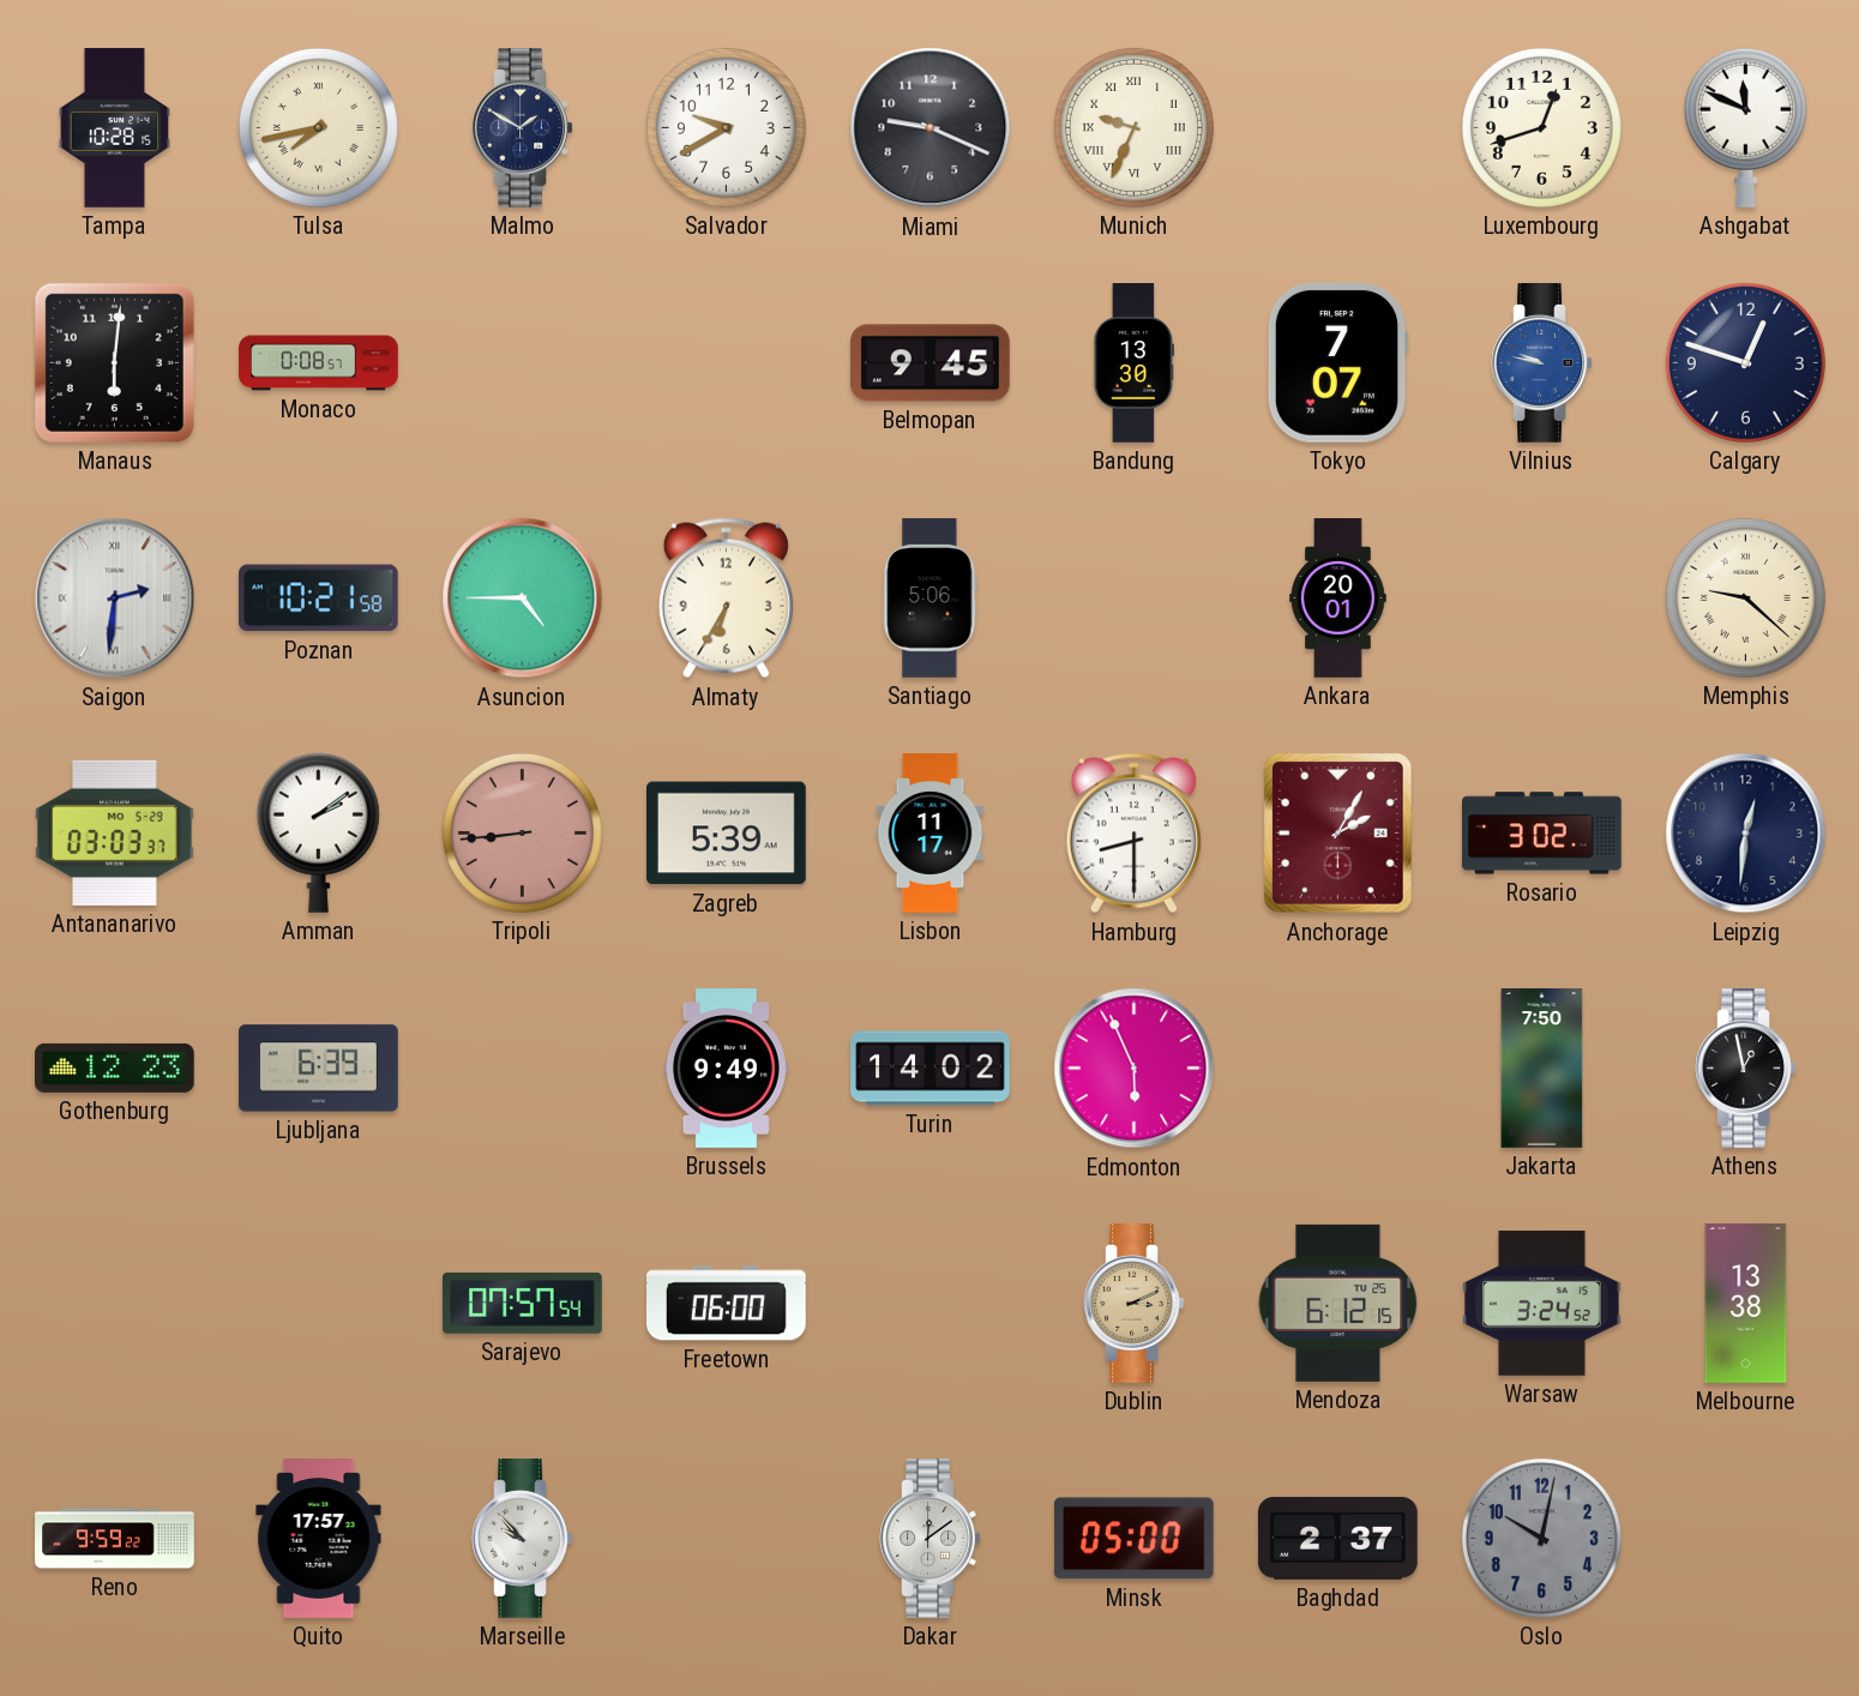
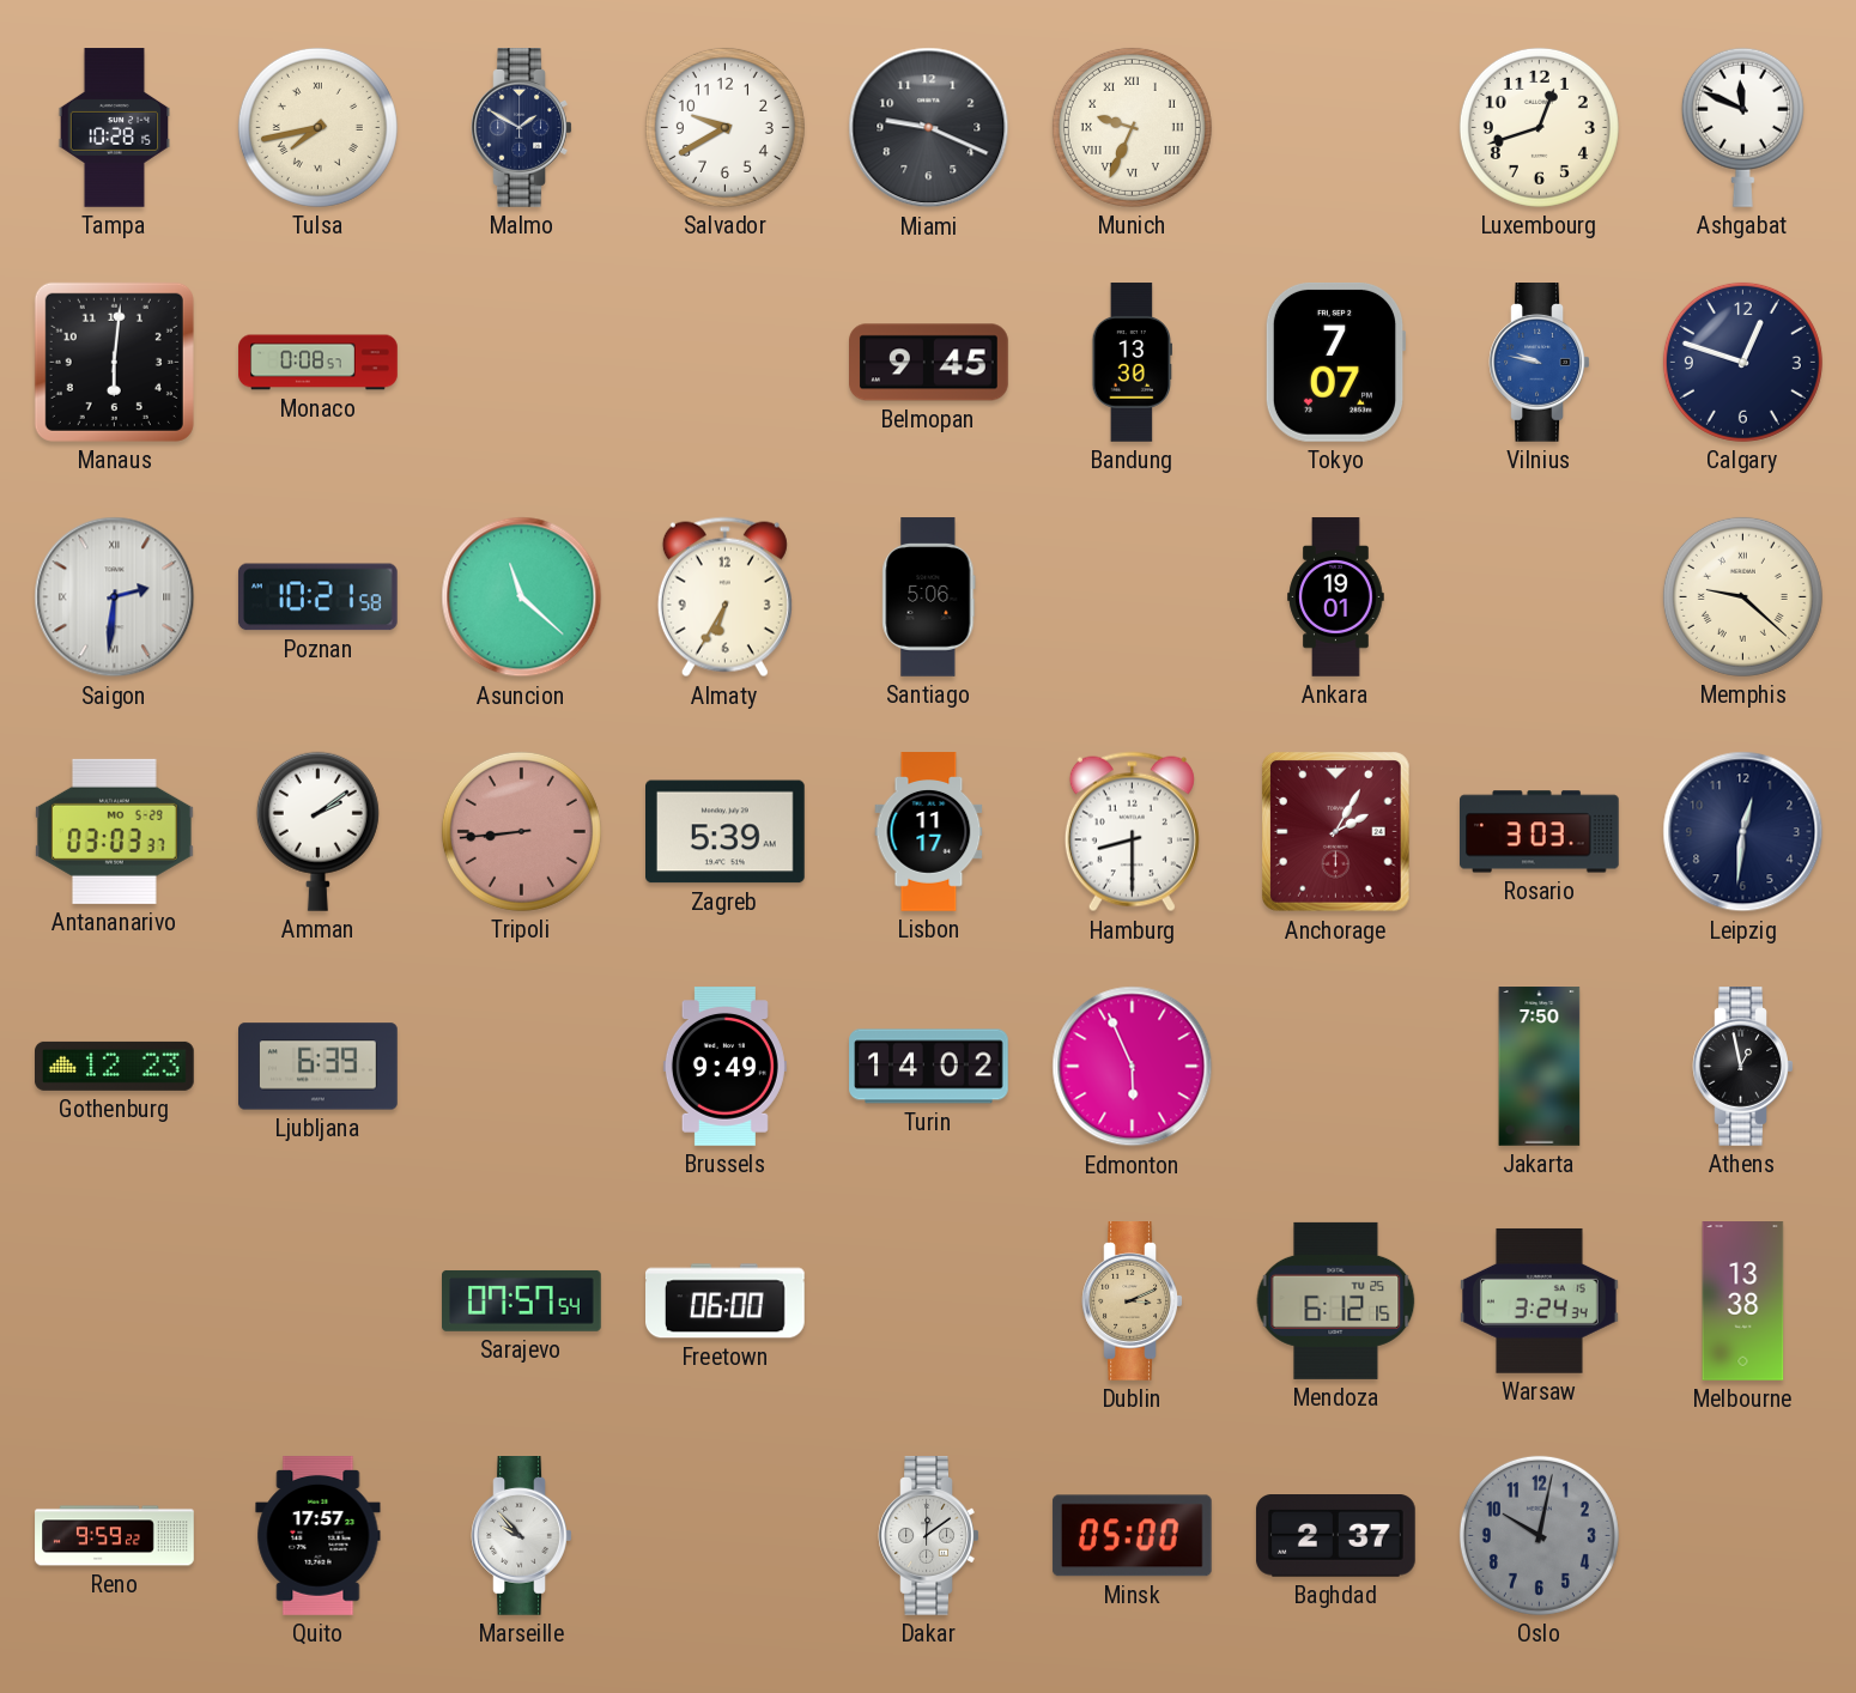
Asuncion: 4:45 -> 11:22
Ankara: 20:01 -> 19:01
Rosario: 3:02 -> 3:03
Warsaw: 3:24:52 -> 3:24:34
